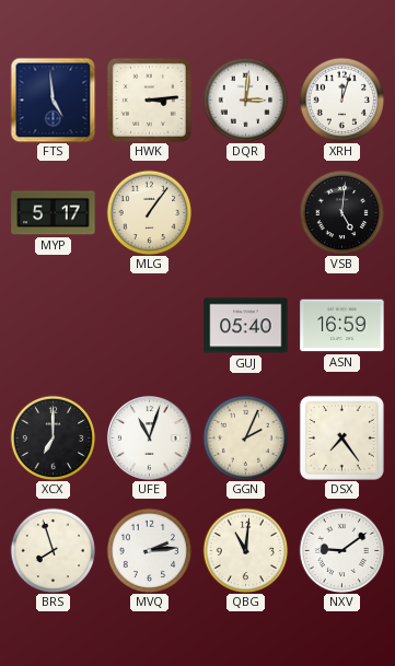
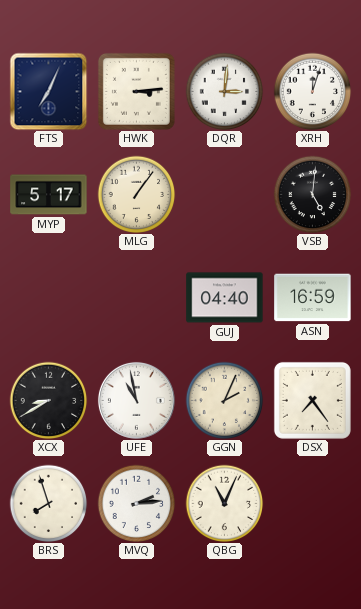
FTS: 4:59 -> 7:04
GUJ: 05:40 -> 04:40
XCX: 7:00 -> 8:40
UFE: 11:03 -> 10:58
QBG: 11:01 -> 11:04
NXV: 9:09 -> none
